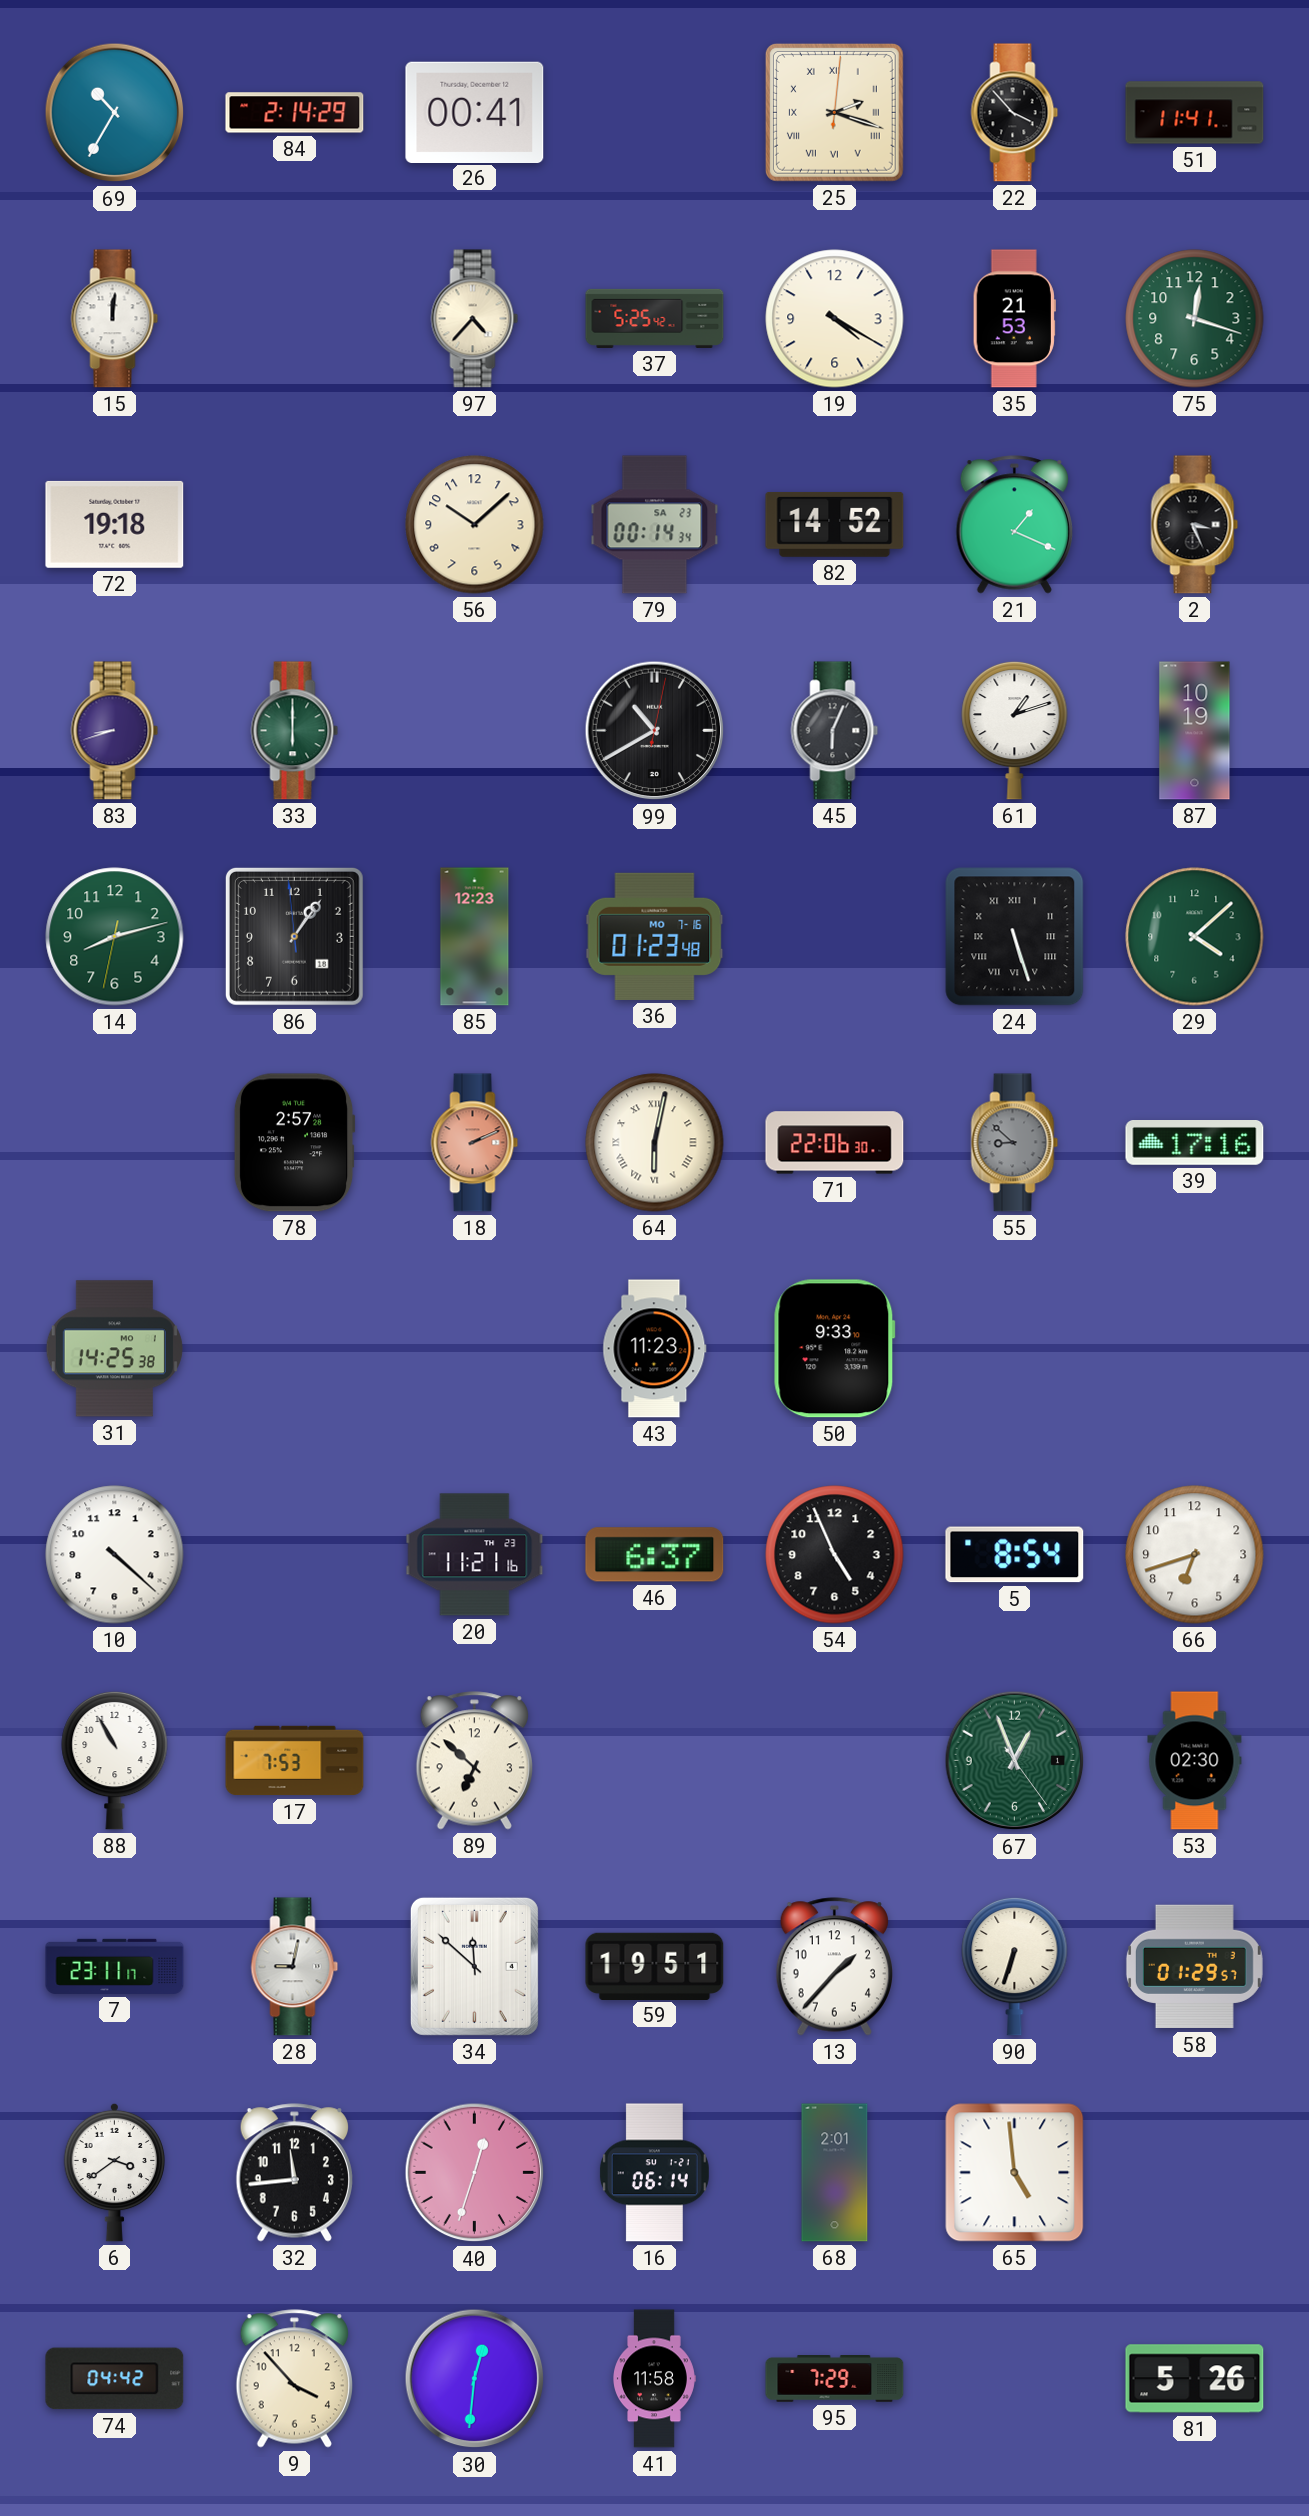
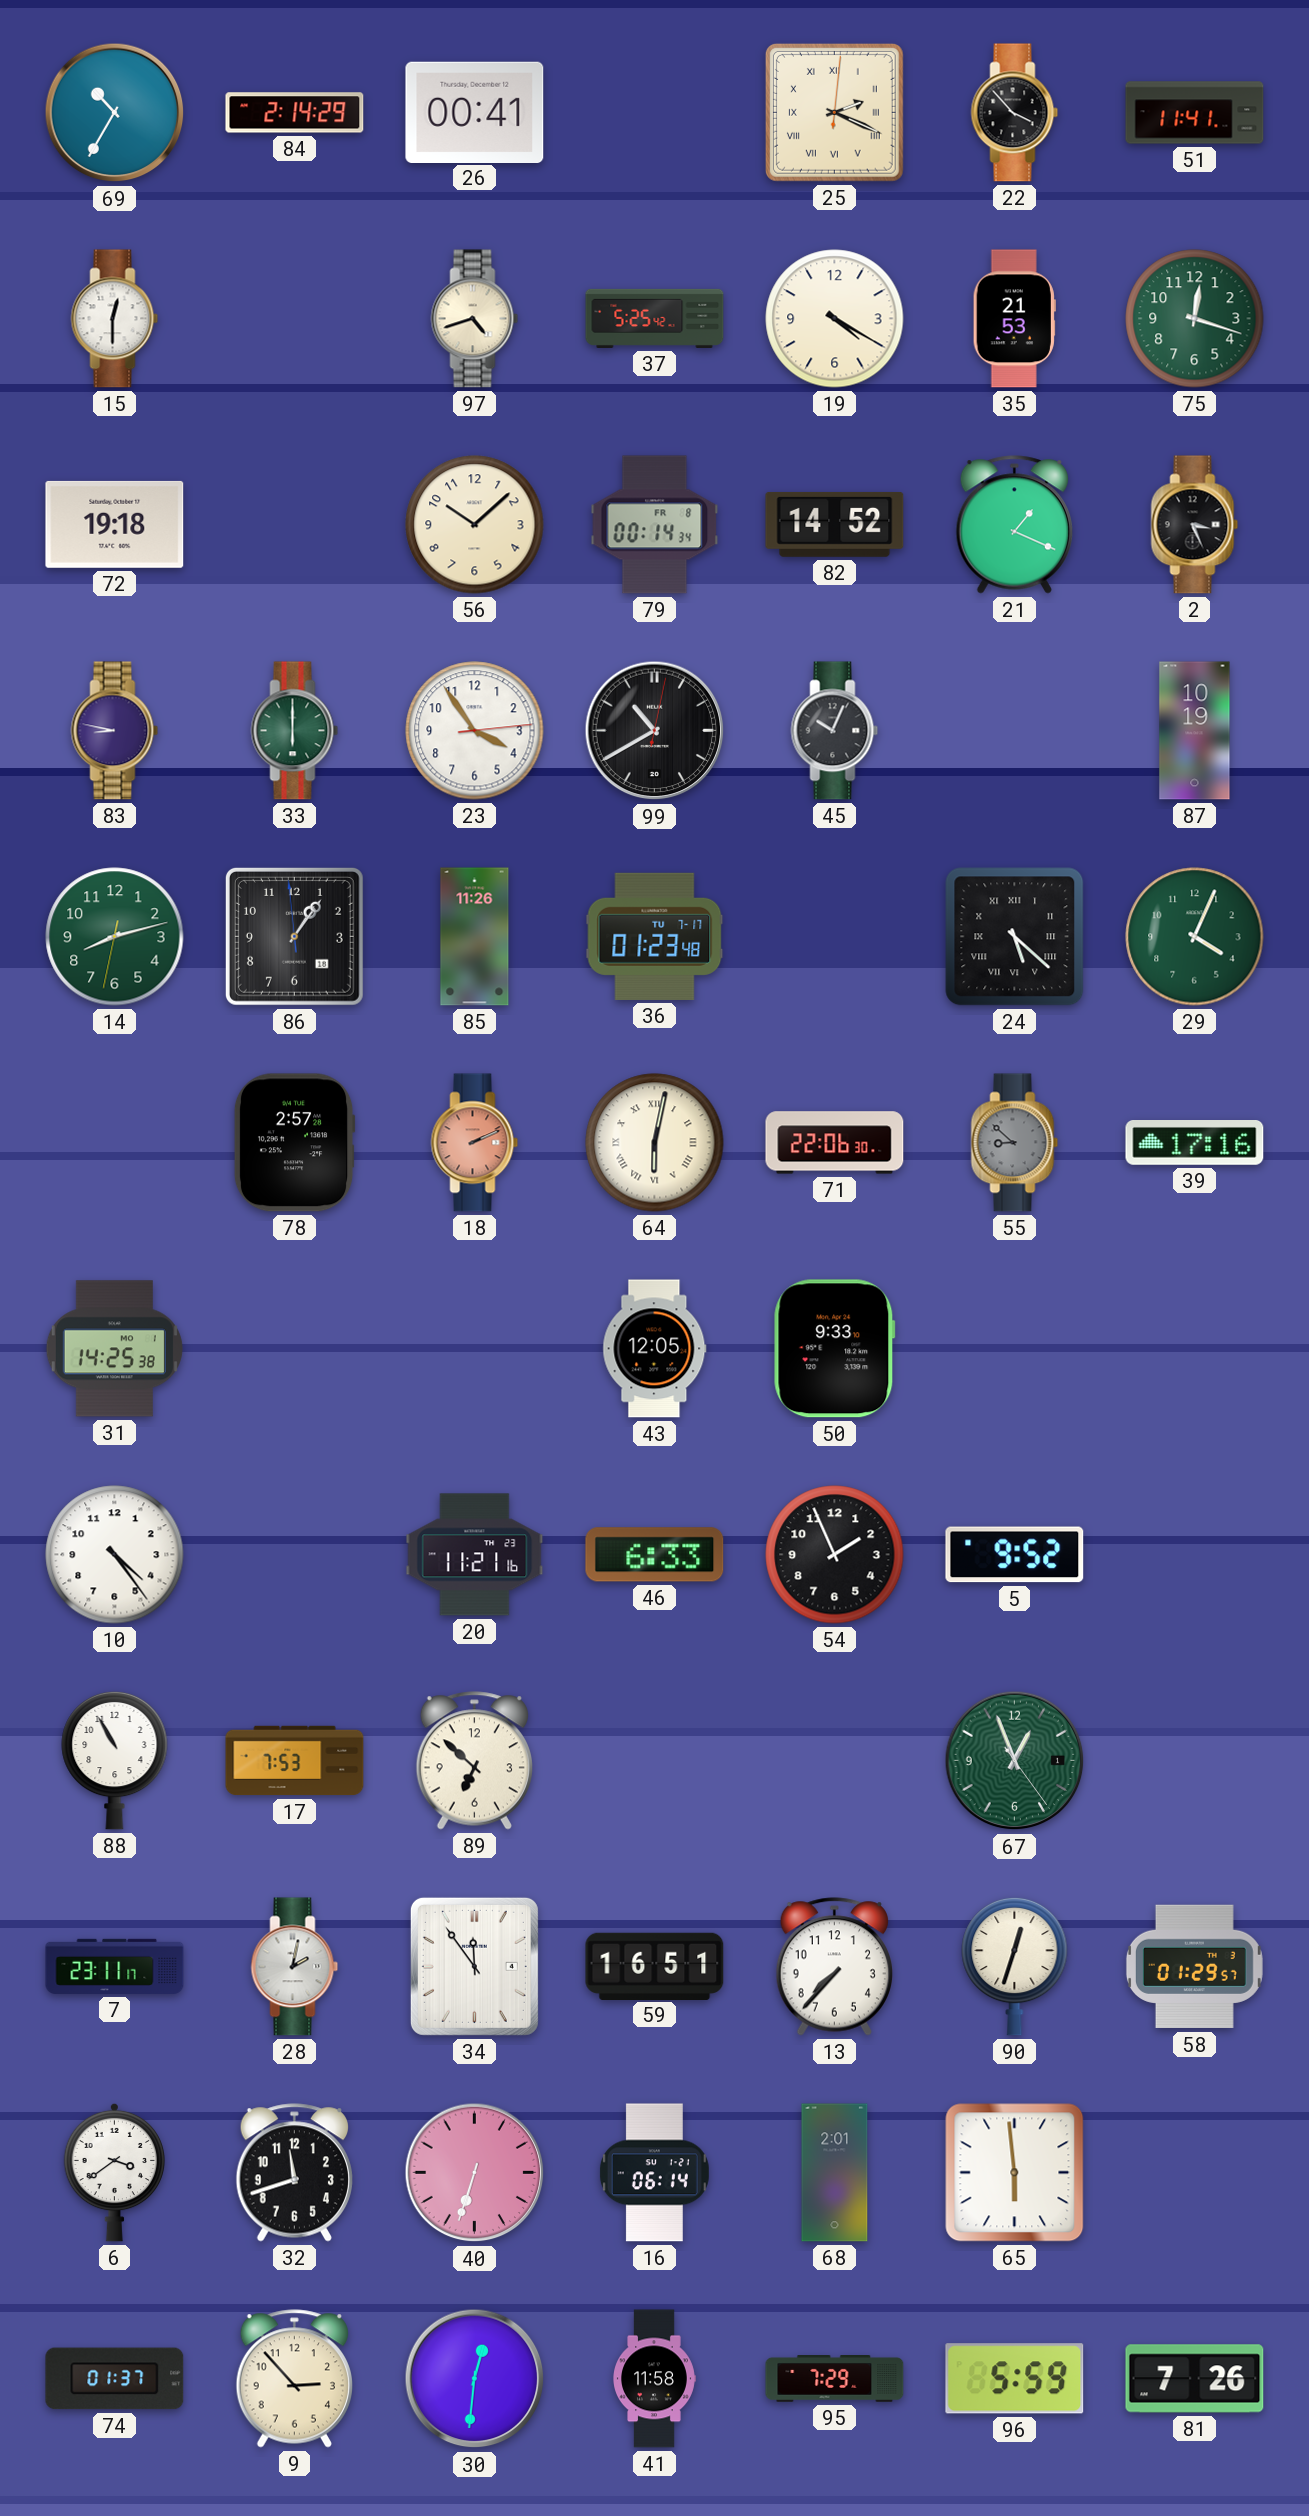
25: 2:18 -> 2:19
15: 12:01 -> 12:30
97: 4:37 -> 4:42
79 date: SA 23 -> FR 8
83: 8:42 -> 8:47
23: none -> 3:54
45: 6:04 -> 10:04
61: 1:12 -> none
85: 12:23 -> 11:26
36 date: MO 7-16 -> TU 7-17
24: 5:27 -> 5:22
29: 4:08 -> 4:04
43: 11:23 -> 12:05
10: 4:22 -> 4:24
46: 6:37 -> 6:33
54: 4:56 -> 1:56
5: 8:54 -> 9:52
66: 6:42 -> none
53: 02:30 -> none
28: 9:02 -> 2:02
34: 11:52 -> 11:54
59: 19:51 -> 16:51
13: 1:37 -> 7:37
90: 6:33 -> 12:33
32: 11:44 -> 11:42
40: 12:33 -> 6:33
65: 4:59 -> 5:59
74: 04:42 -> 01:37
9: 3:53 -> 2:53
96: none -> 5:59
81: 5:26 -> 7:26
